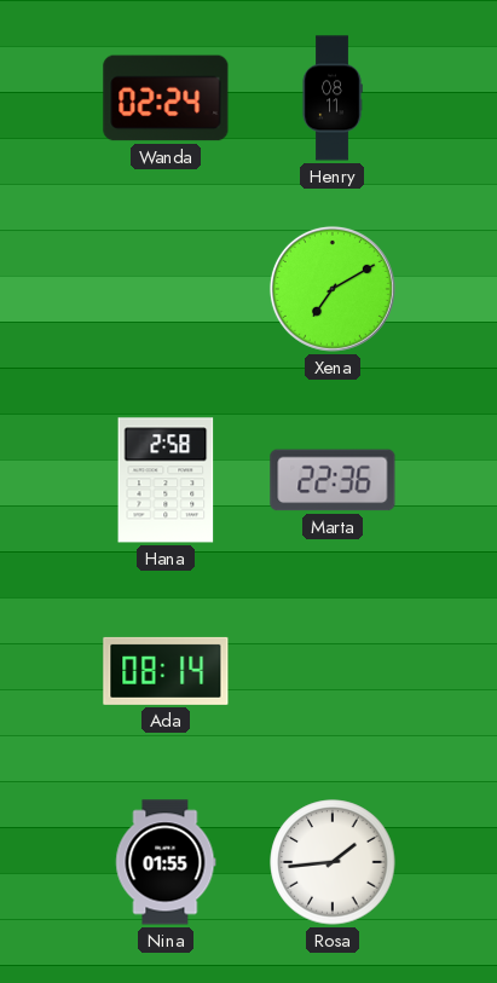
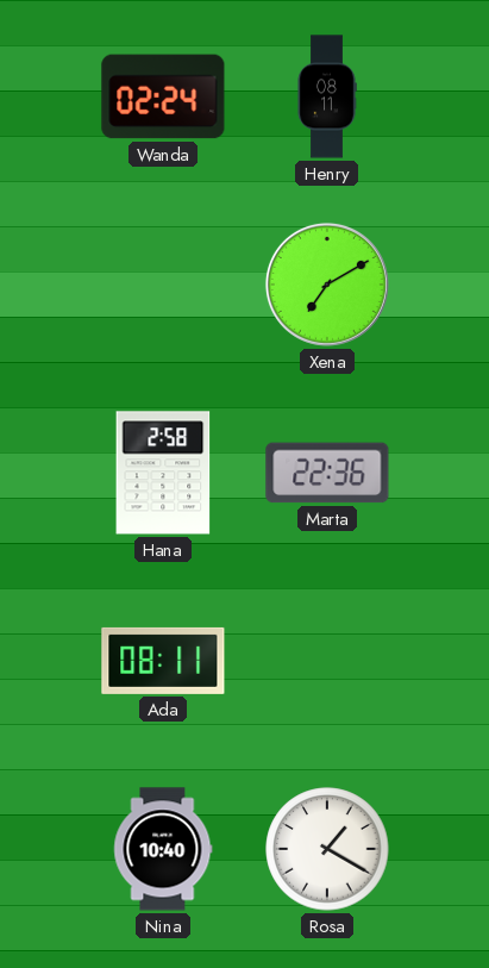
Ada: 08:14 -> 08:11
Nina: 01:55 -> 10:40
Rosa: 1:44 -> 1:20
